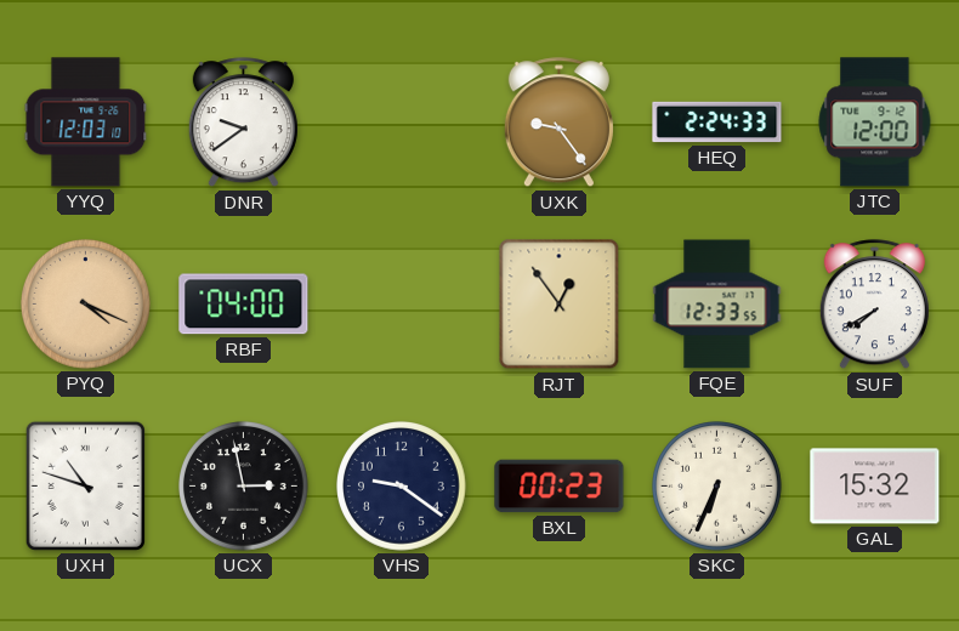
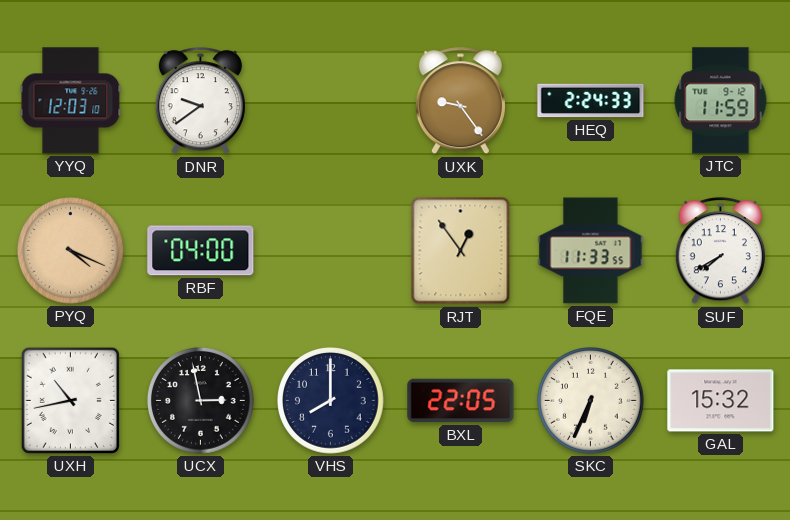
JTC: 12:00 -> 11:59
FQE: 12:33 -> 11:33
UXH: 10:48 -> 10:43
VHS: 9:21 -> 8:00
BXL: 00:23 -> 22:05
